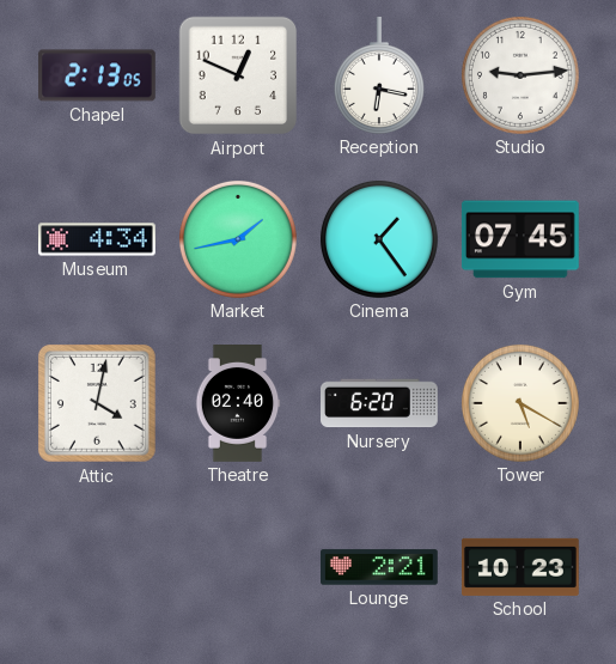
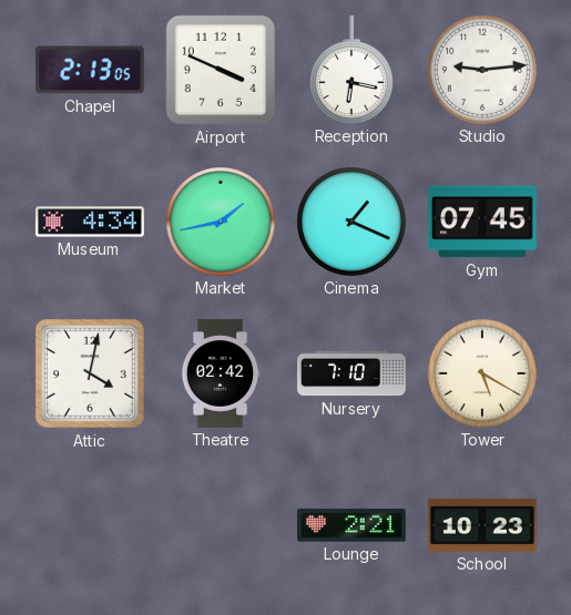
Airport: 12:49 -> 3:49
Cinema: 1:24 -> 1:19
Theatre: 02:40 -> 02:42
Nursery: 6:20 -> 7:10
